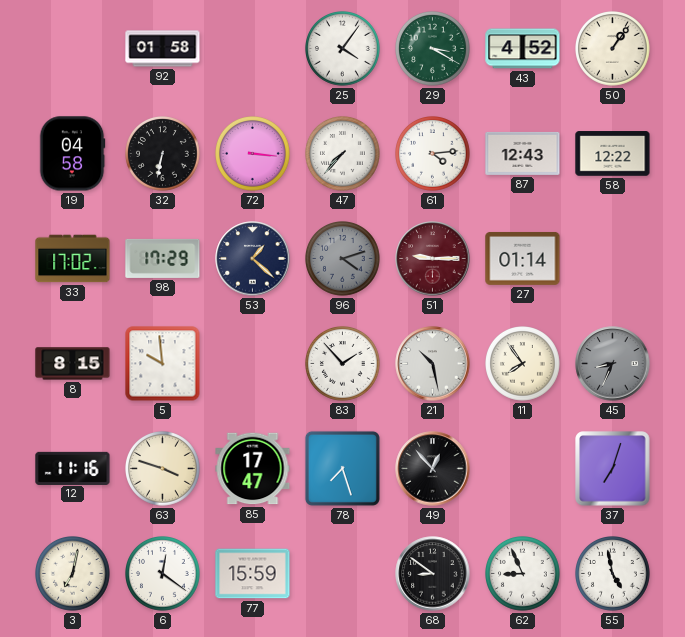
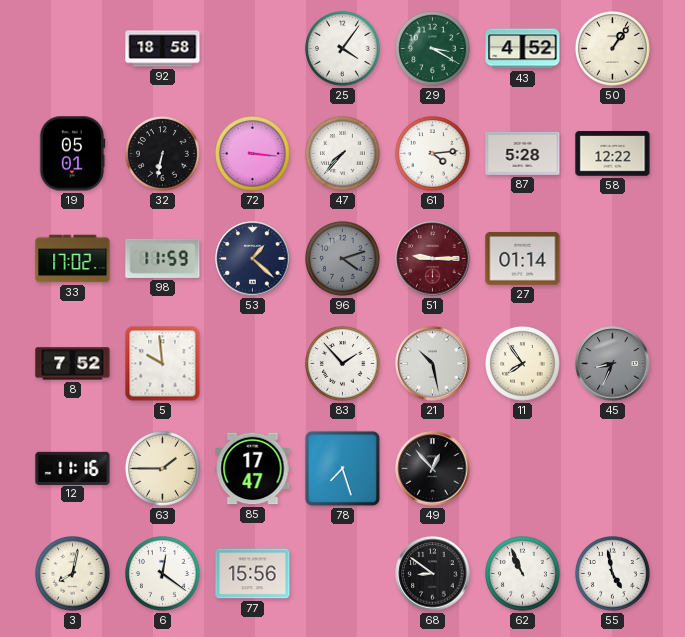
92: 01:58 -> 18:58
19: 04:58 -> 05:01
87: 12:43 -> 5:28
98: 17:29 -> 11:59
8: 8:15 -> 7:52
63: 3:48 -> 1:45
37: 7:03 -> none
3: 7:02 -> 8:02
77: 15:59 -> 15:56
62: 8:56 -> 10:56
